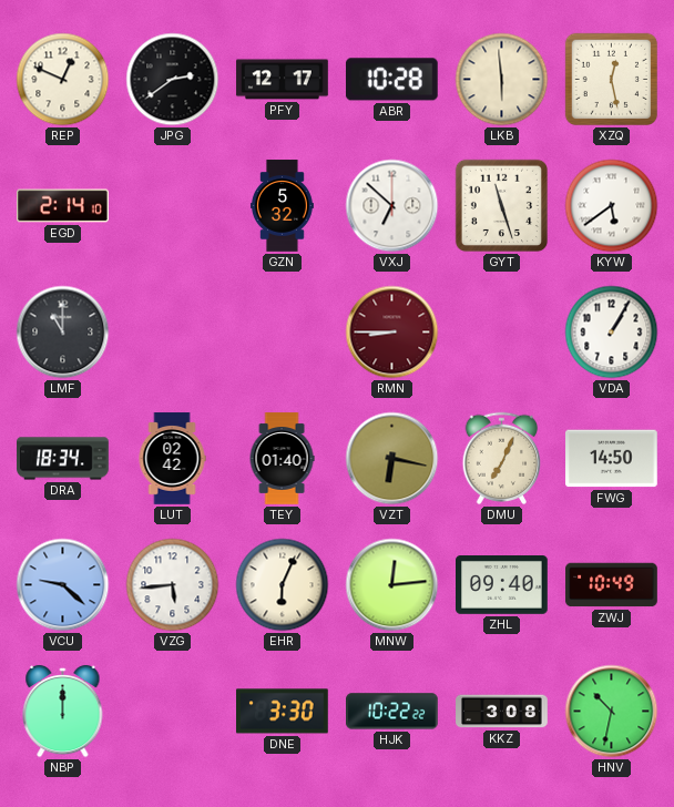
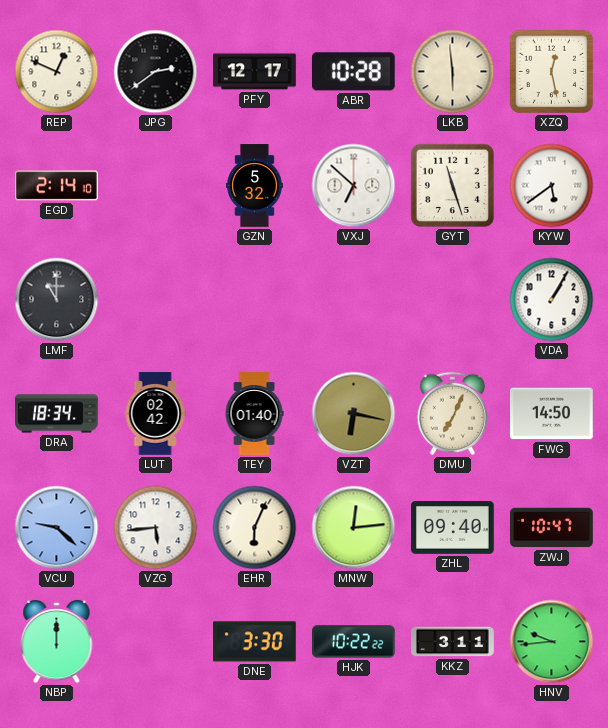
RMN: 8:45 -> none
ZWJ: 10:49 -> 10:47
KKZ: 3:08 -> 3:11
HNV: 10:32 -> 9:44
